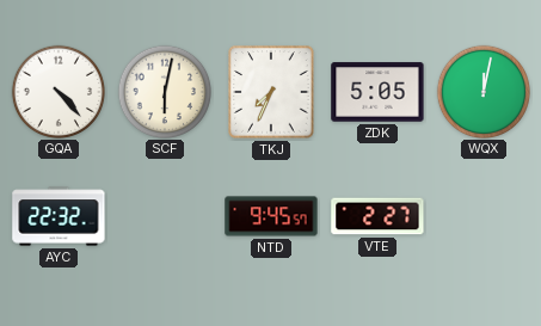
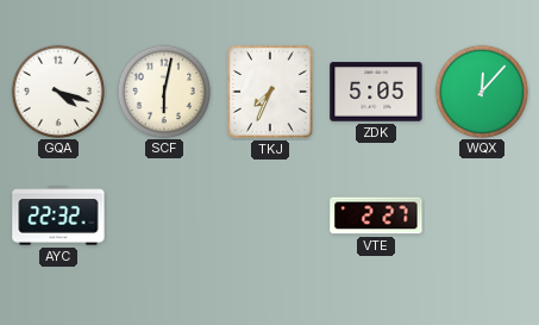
GQA: 4:23 -> 4:18
WQX: 12:02 -> 12:07
NTD: 9:45 -> none
